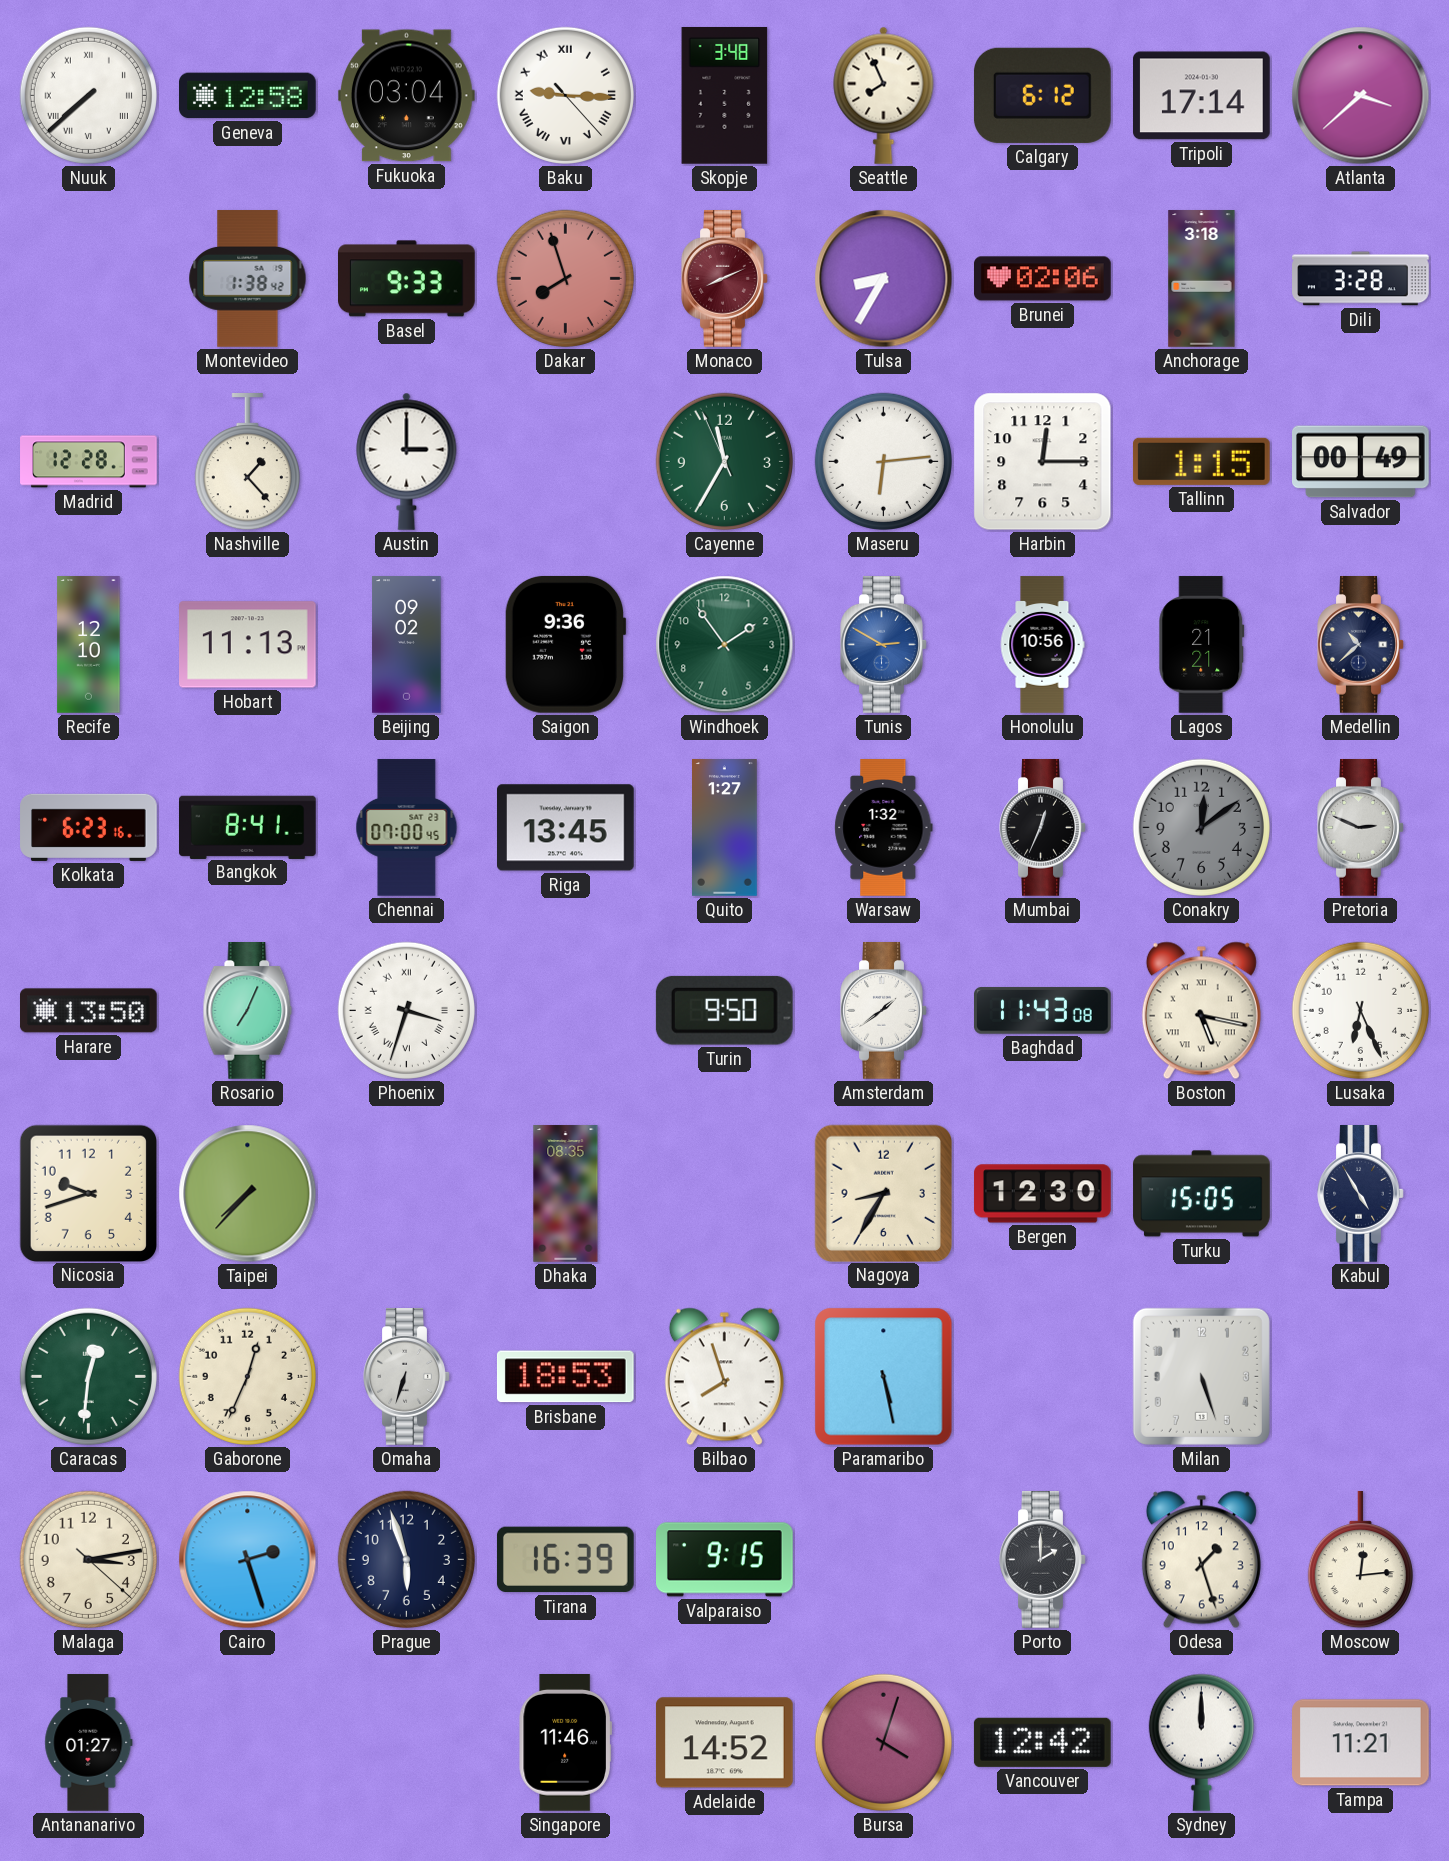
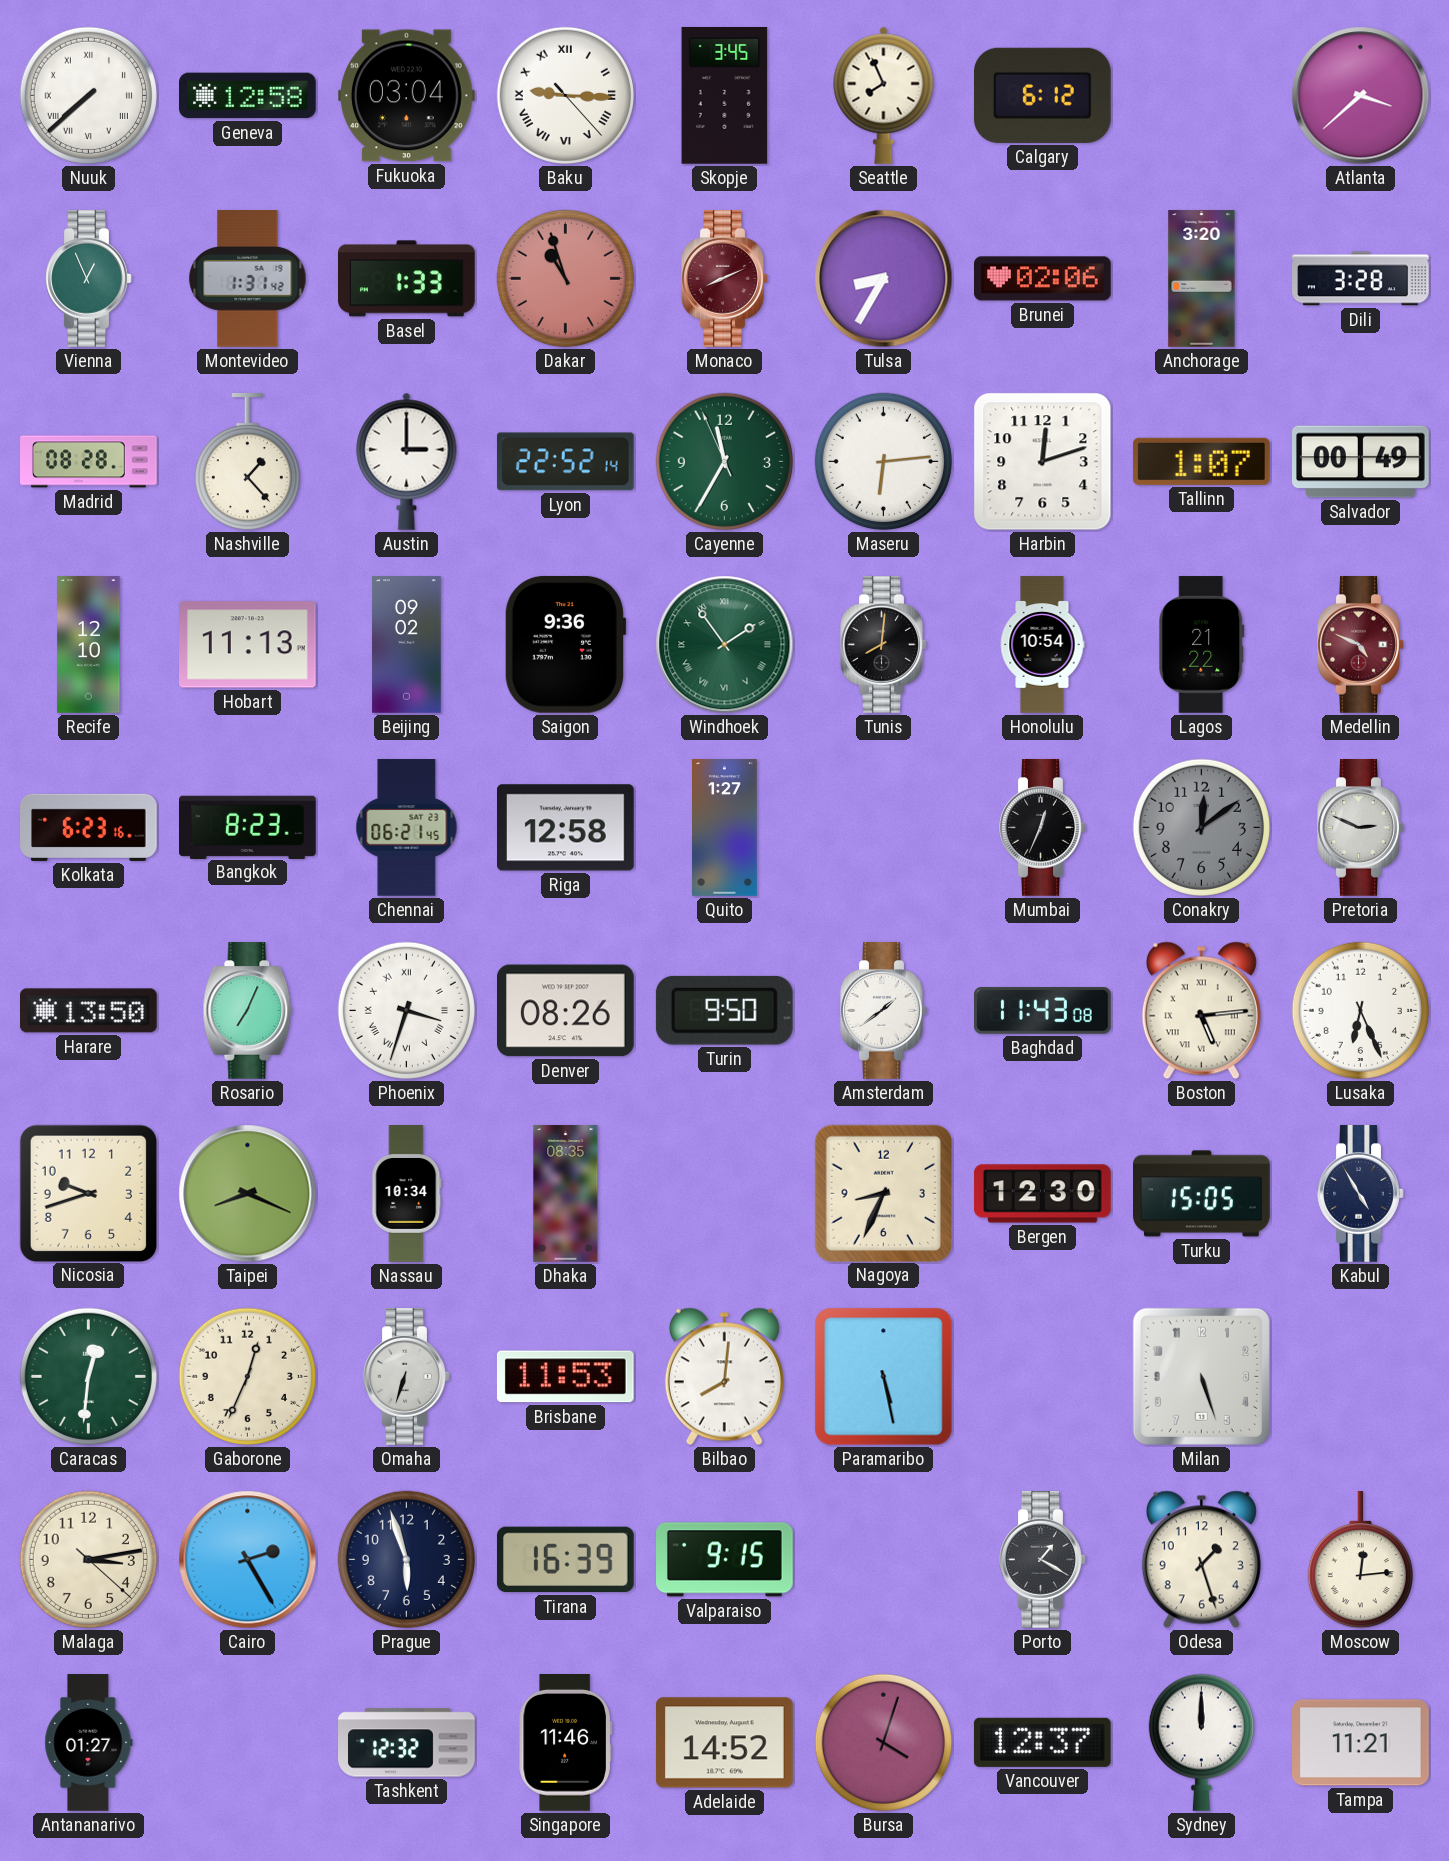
Skopje: 3:48 -> 3:45
Tripoli: 17:14 -> none
Vienna: none -> 12:56
Montevideo: 1:38 -> 1:31
Basel: 9:33 -> 1:33
Dakar: 7:57 -> 10:57
Anchorage: 3:18 -> 3:20
Madrid: 12:28 -> 08:28
Lyon: none -> 22:52
Harbin: 12:15 -> 12:12
Tallinn: 1:15 -> 1:07
Windhoek numerals: Arabic -> Roman
Tunis: 2:50 -> 8:01
Tunis dial: blue -> black
Honolulu: 10:56 -> 10:54
Lagos: 21:21 -> 21:22
Medellin: 10:38 -> 4:49
Medellin dial: navy -> burgundy
Bangkok: 8:41 -> 8:23
Chennai: 07:00 -> 06:21
Riga: 13:45 -> 12:58
Warsaw: 1:32 -> none
Denver: none -> 08:26
Boston: 5:17 -> 5:14
Taipei: 7:37 -> 8:19
Nassau: none -> 10:34
Nagoya: 8:35 -> 8:34
Brisbane: 18:53 -> 11:53
Bilbao: 7:57 -> 8:01
Cairo: 2:27 -> 2:25
Porto: 2:00 -> 1:20
Tashkent: none -> 12:32
Vancouver: 12:42 -> 12:37
